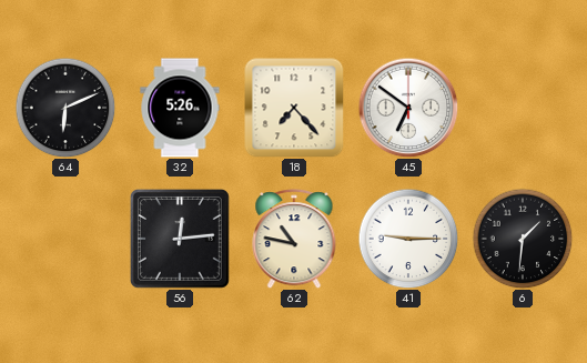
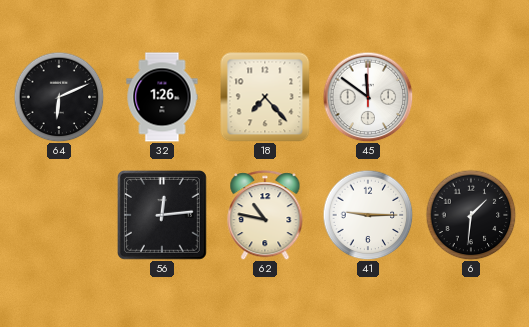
32: 5:26 -> 1:26
45: 6:51 -> 11:51
